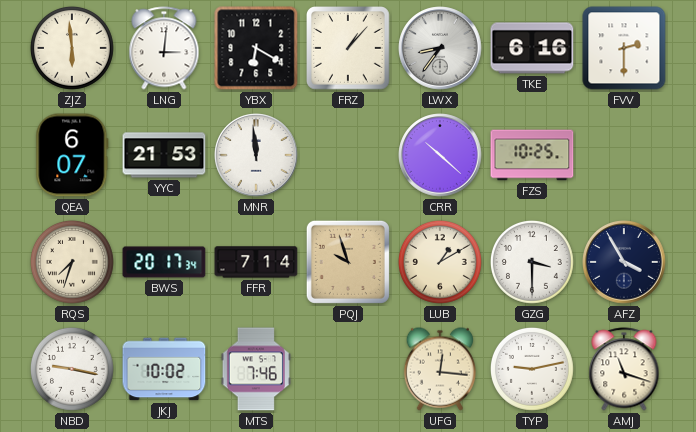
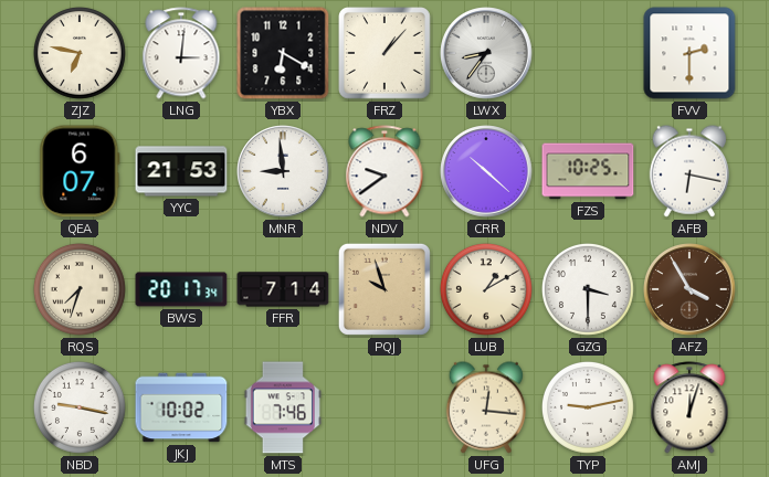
ZJZ: 5:59 -> 6:47
TKE: 6:16 -> none
MNR: 11:59 -> 8:59
NDV: none -> 9:39
AFB: none -> 6:17
AFZ dial: navy -> brown
AMJ: 11:18 -> 12:03
